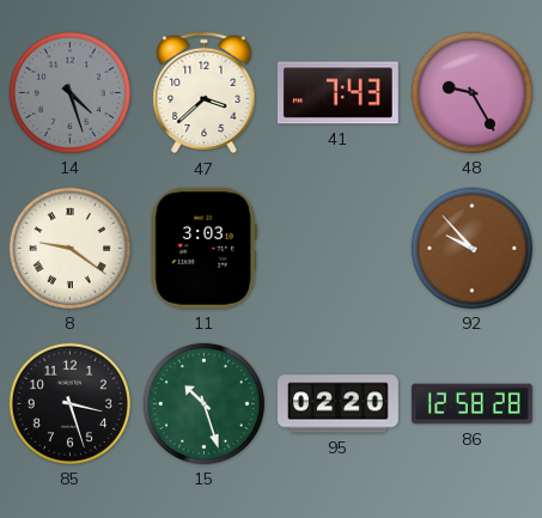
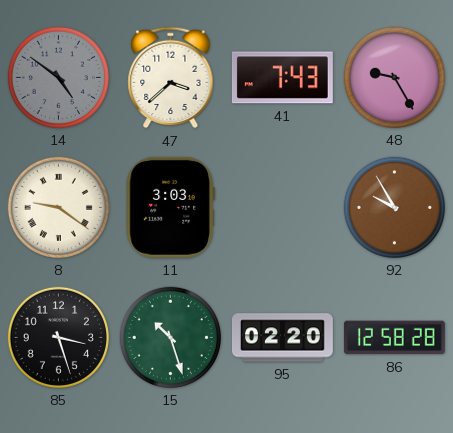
14: 4:27 -> 4:51
92: 9:53 -> 9:55
